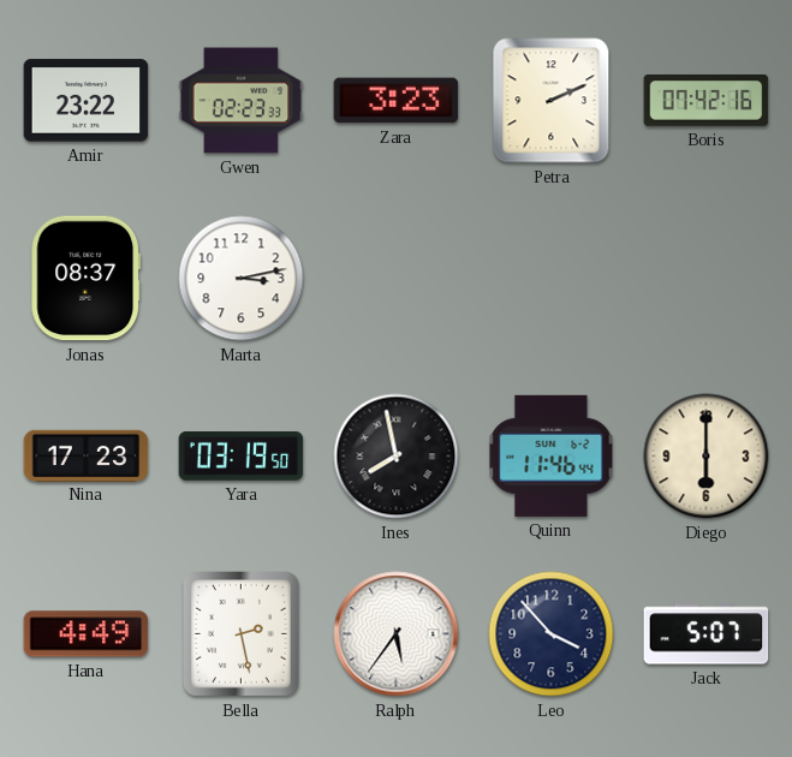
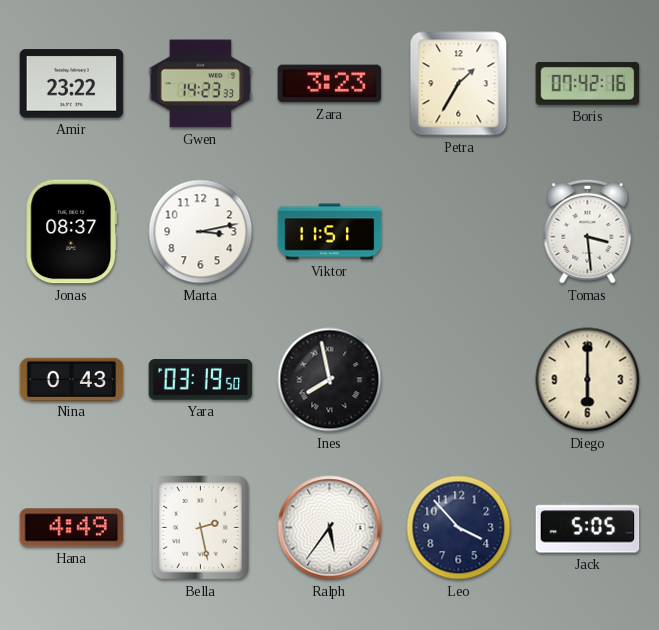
Gwen: 02:23 -> 14:23
Petra: 2:11 -> 1:35
Viktor: none -> 11:51
Tomas: none -> 3:29
Nina: 17:23 -> 0:43
Quinn: 11:46 -> none
Jack: 5:07 -> 5:05
